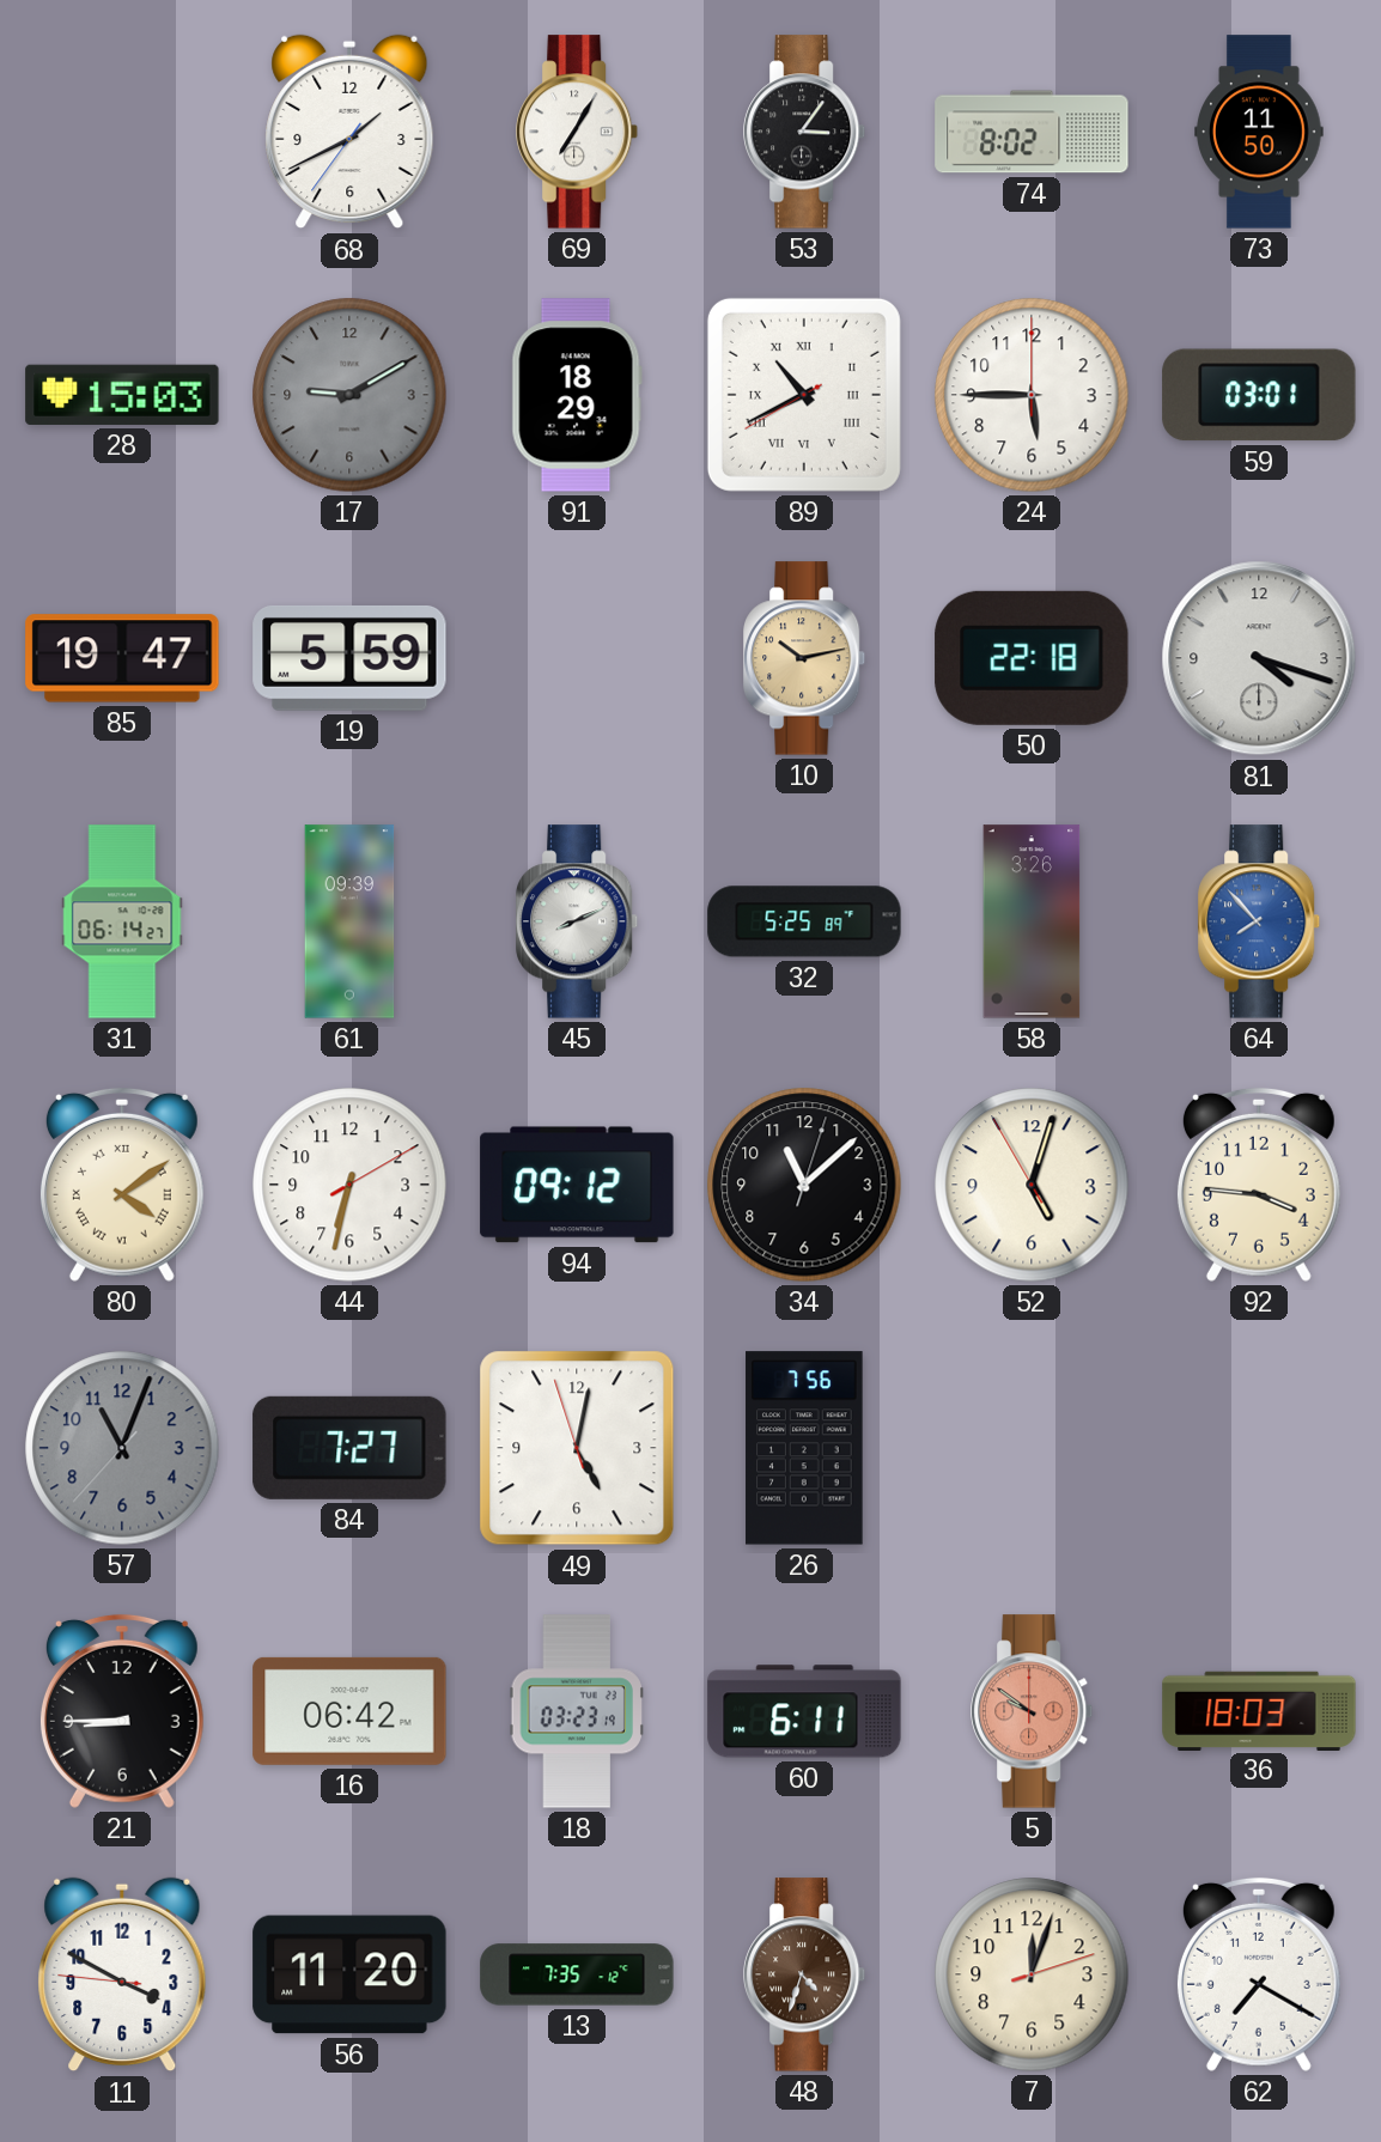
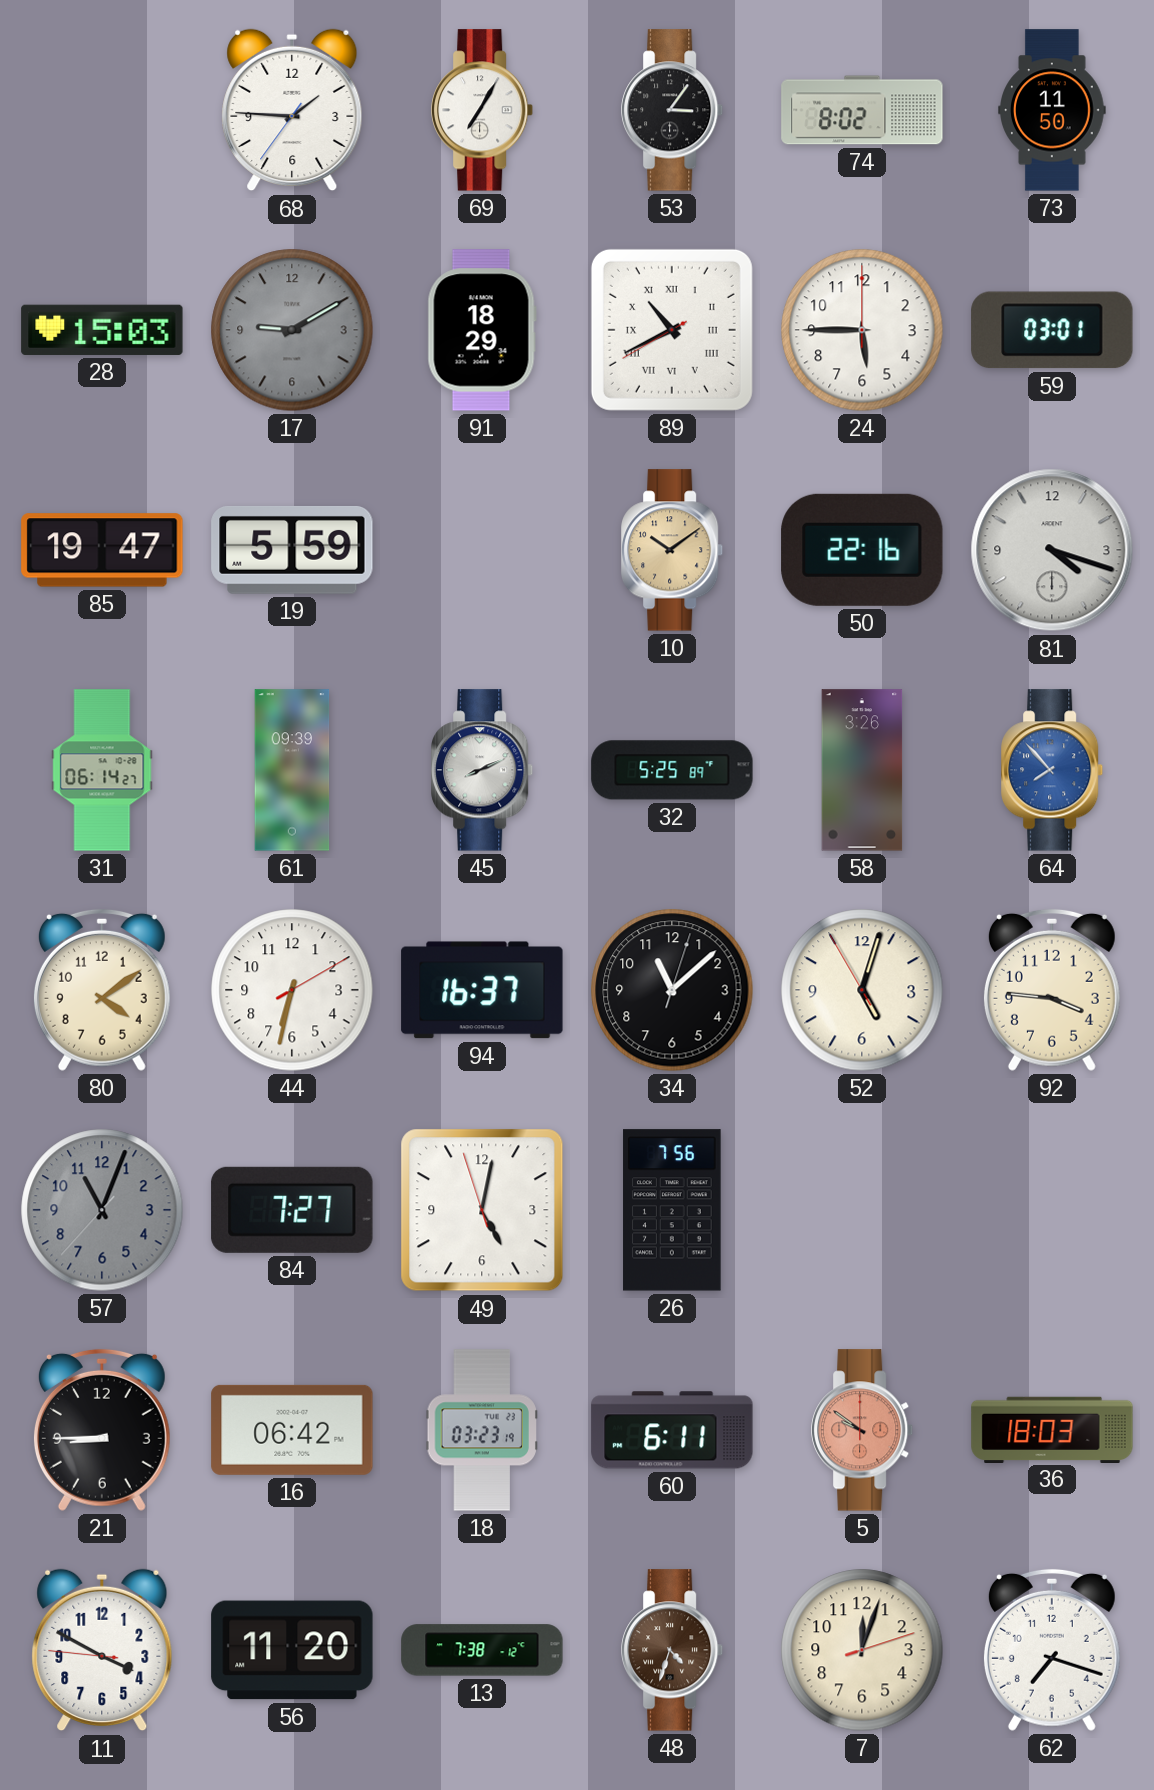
68: 1:40 -> 1:45
10: 10:13 -> 10:09
50: 22:18 -> 22:16
80 numerals: Roman -> Arabic
94: 09:12 -> 16:37
13: 7:35 -> 7:38
62: 7:20 -> 7:18
